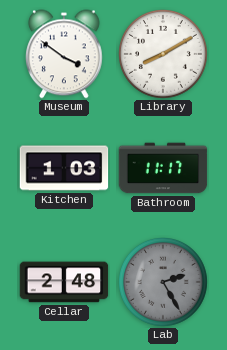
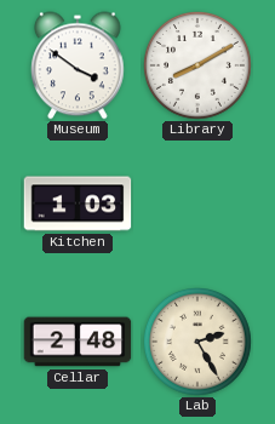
Bathroom: 11:17 -> none
Lab dial: grey -> cream
